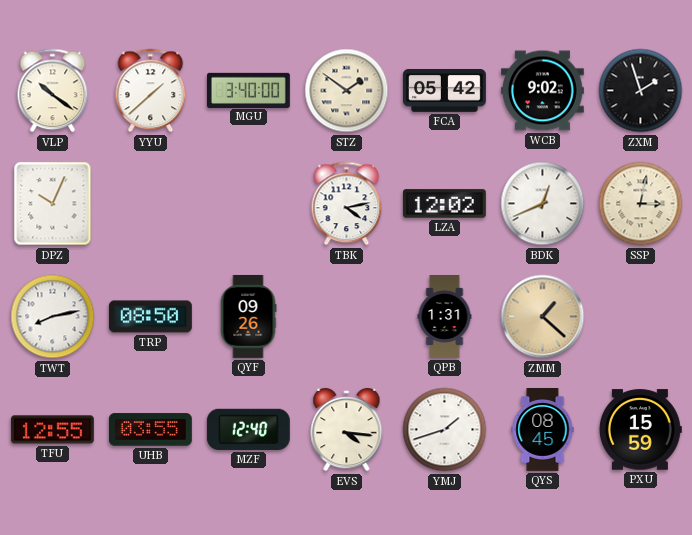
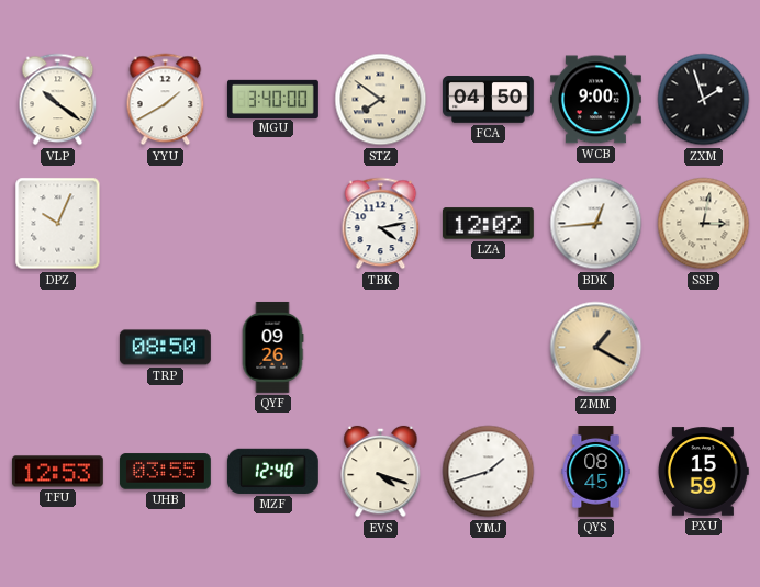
YYU: 1:38 -> 1:40
STZ: 1:51 -> 7:51
FCA: 05:42 -> 04:50
WCB: 9:02 -> 9:00
BDK: 12:41 -> 12:44
TWT: 8:13 -> none
QPB: 1:31 -> none
ZMM: 1:22 -> 1:20
TFU: 12:55 -> 12:53
EVS: 4:16 -> 4:18
